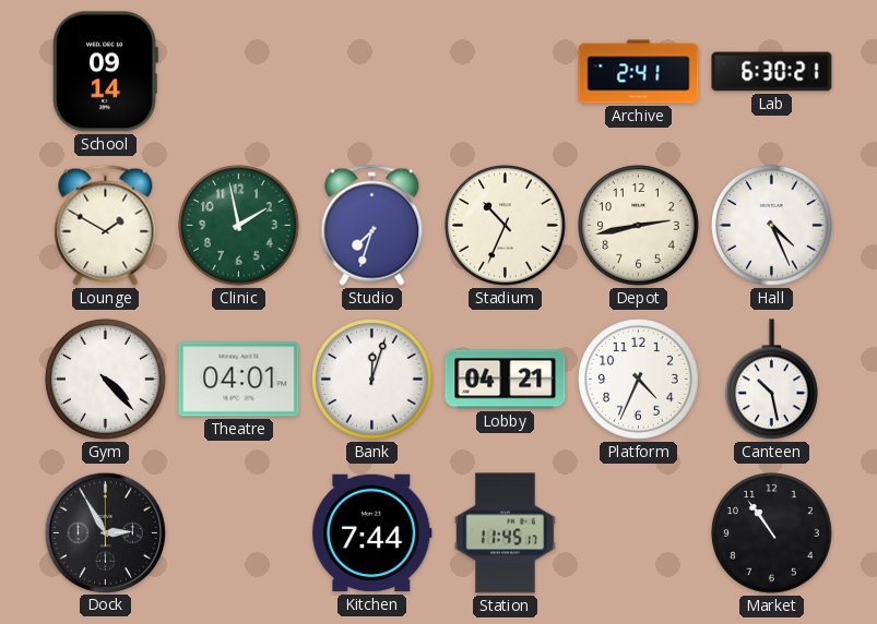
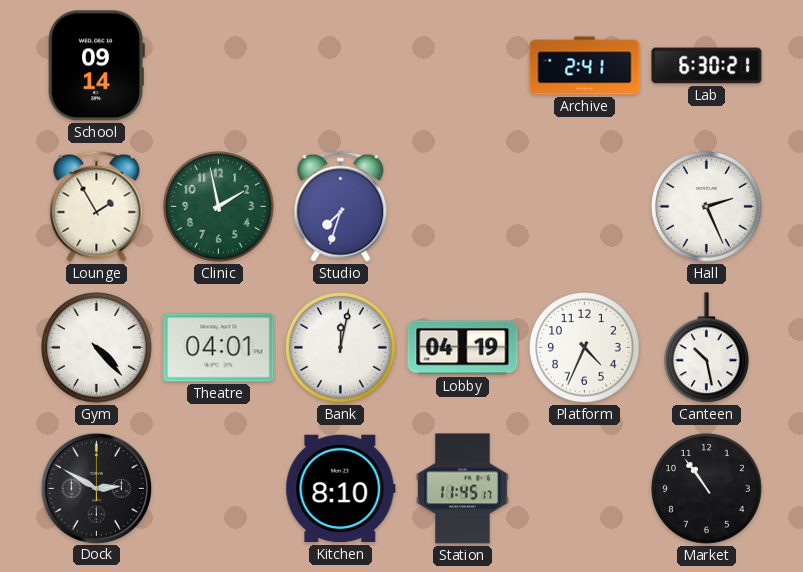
Lounge: 1:50 -> 1:55
Stadium: 10:34 -> none
Depot: 2:43 -> none
Hall: 4:26 -> 2:26
Bank: 12:03 -> 12:02
Lobby: 04:21 -> 04:19
Dock: 2:55 -> 2:50
Kitchen: 7:44 -> 8:10
